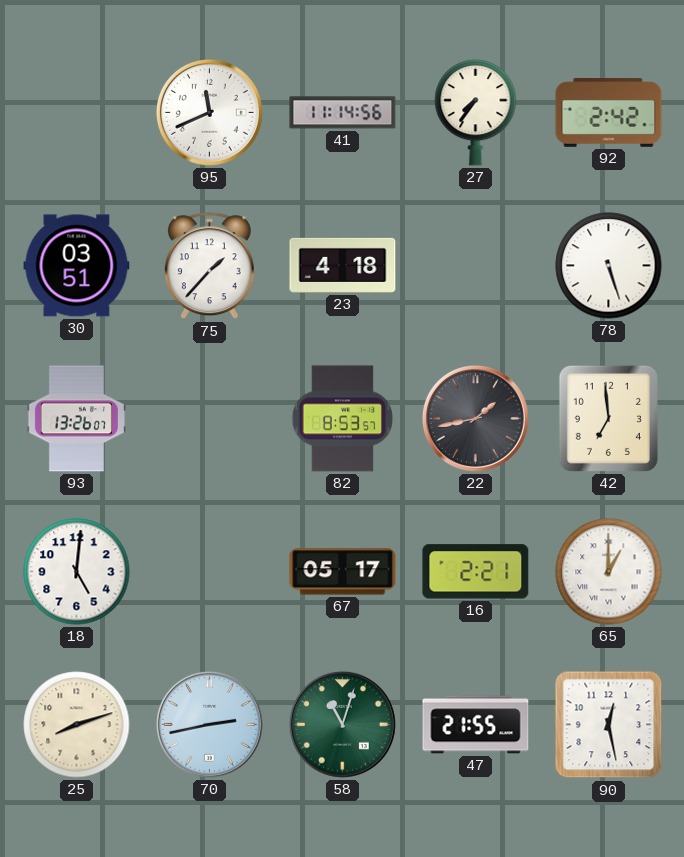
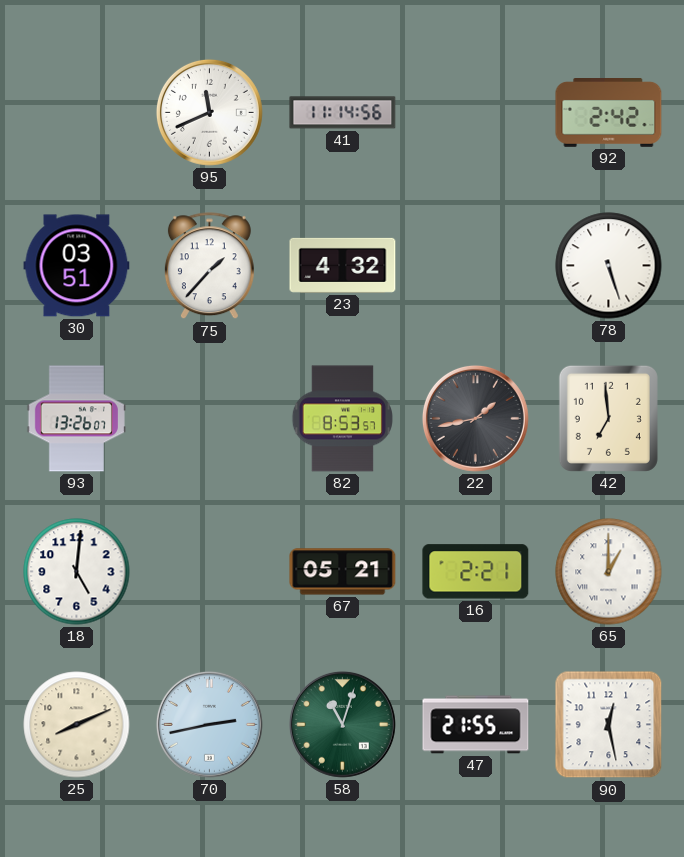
27: 7:36 -> none
23: 4:18 -> 4:32
67: 05:17 -> 05:21
25: 8:12 -> 8:11
